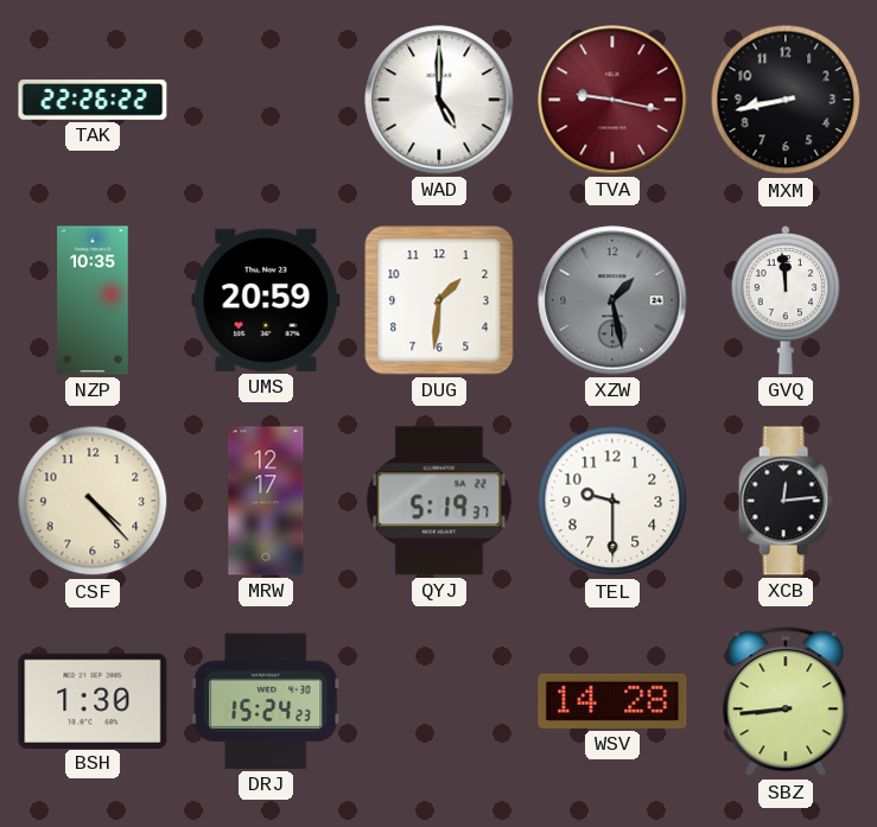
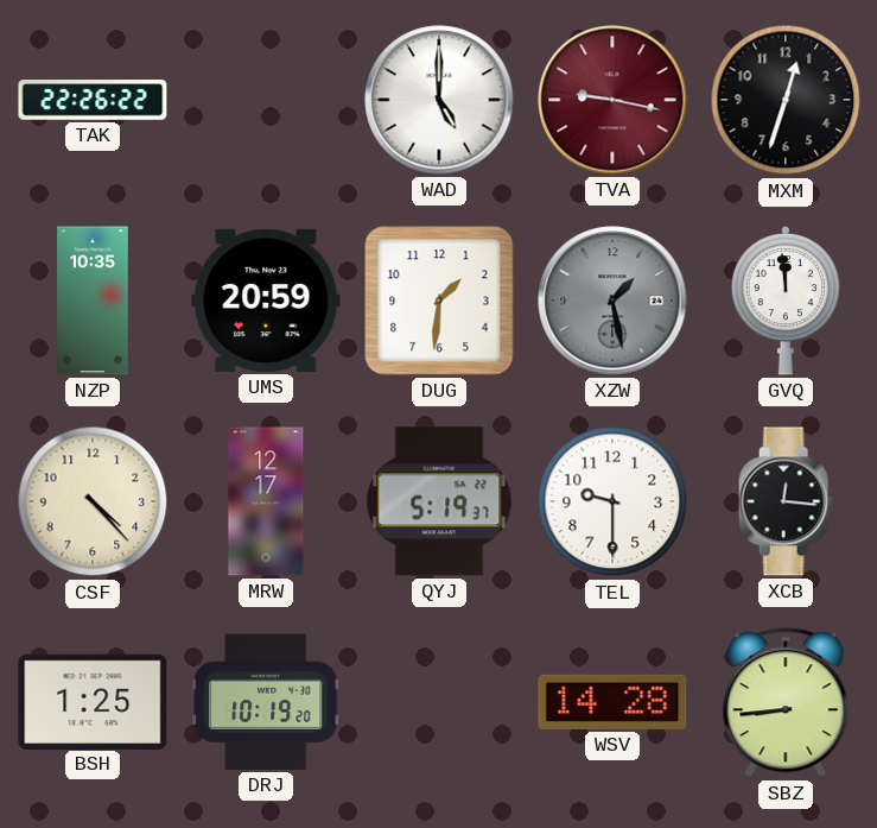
MXM: 8:43 -> 12:33
XCB: 12:14 -> 12:16
BSH: 1:30 -> 1:25
DRJ: 15:24 -> 10:19
